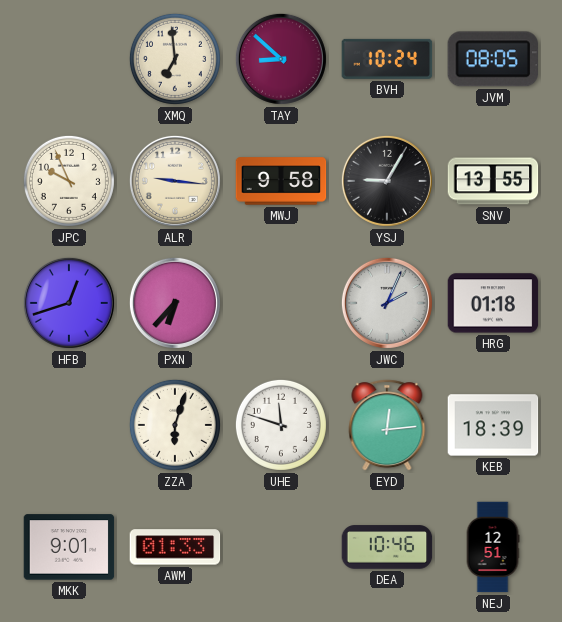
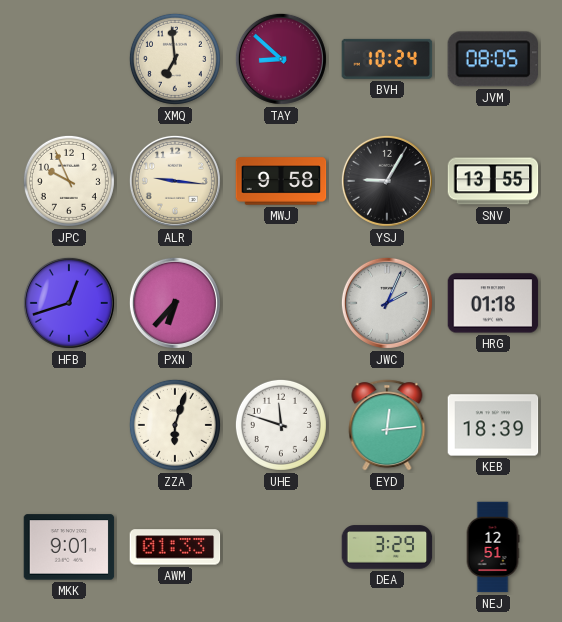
DEA: 10:46 -> 3:29
